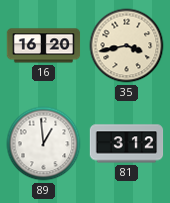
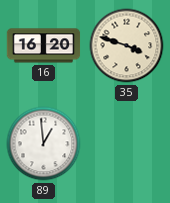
35: 3:43 -> 3:48
81: 3:12 -> none
